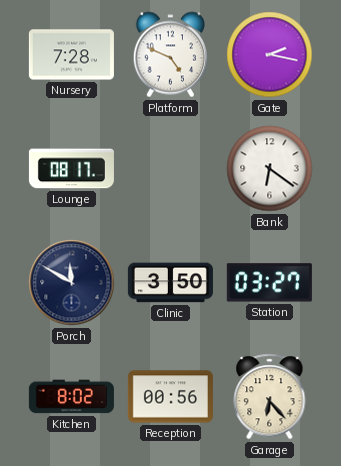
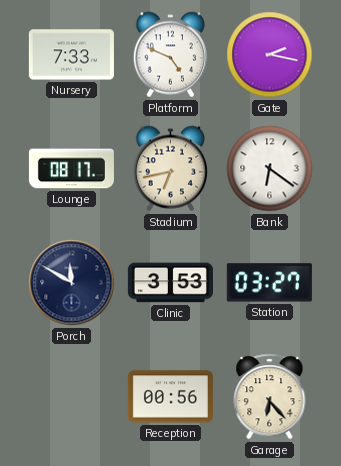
Nursery: 7:28 -> 7:33
Stadium: none -> 6:43
Clinic: 3:50 -> 3:53
Kitchen: 8:02 -> none
